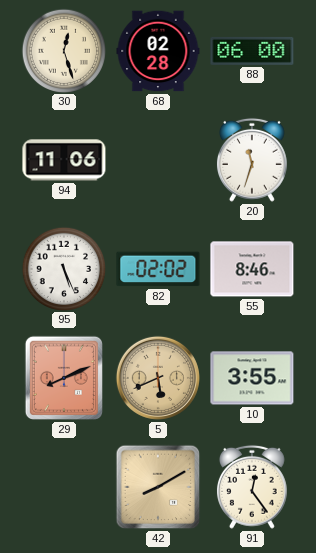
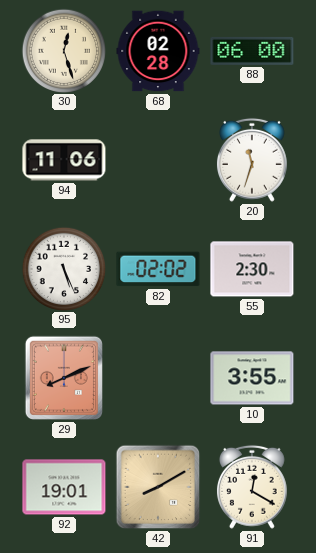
55: 8:46 -> 2:30
5: 5:41 -> none
92: none -> 19:01
91: 12:24 -> 12:20
